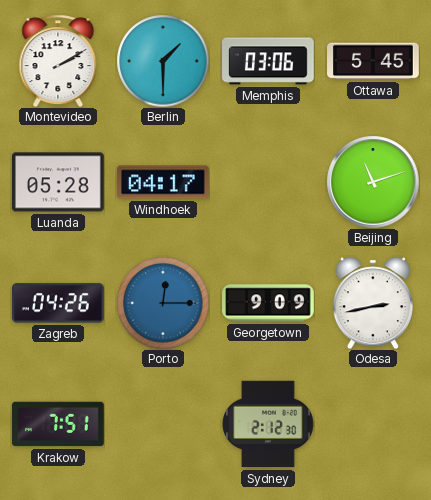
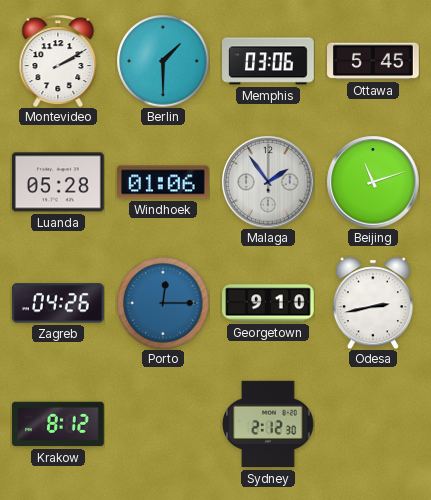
Windhoek: 04:17 -> 01:06
Malaga: none -> 1:54
Georgetown: 9:09 -> 9:10
Krakow: 7:51 -> 8:12
